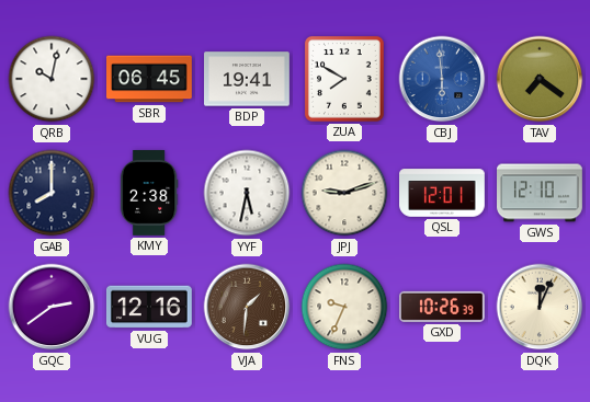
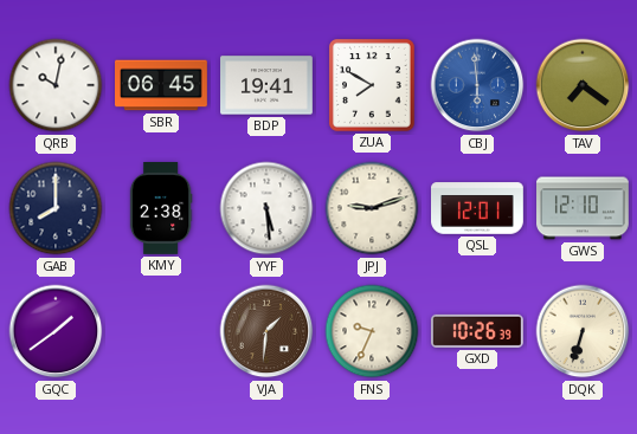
YYF: 5:32 -> 5:29
GQC: 2:39 -> 1:39
VUG: 12:16 -> none
DQK: 12:04 -> 6:33
